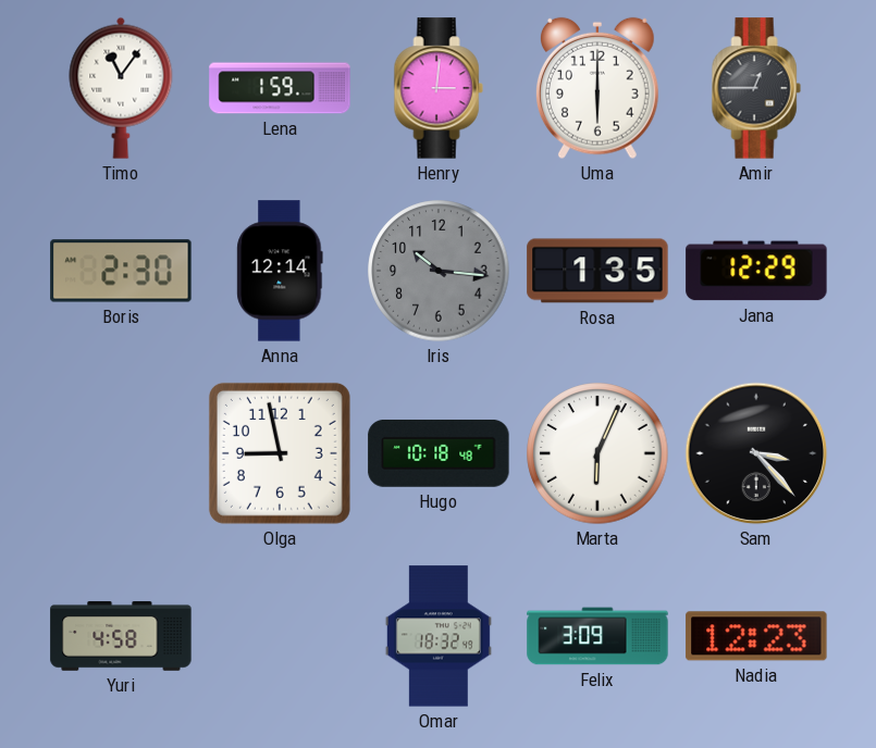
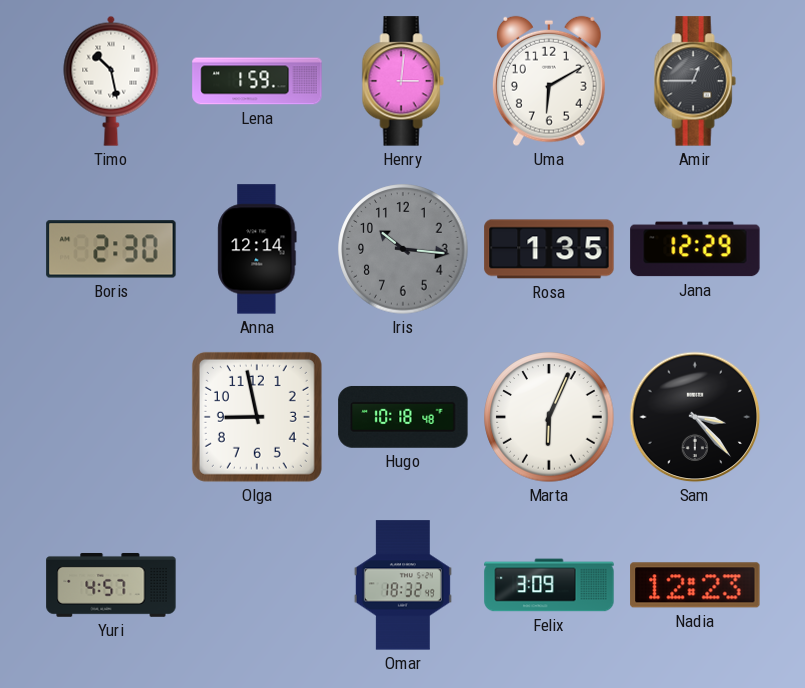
Timo: 11:06 -> 10:28
Uma: 6:00 -> 6:10
Yuri: 4:58 -> 4:57
